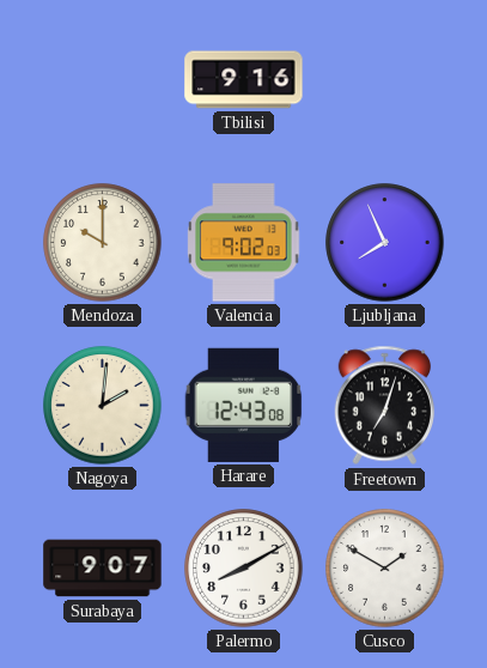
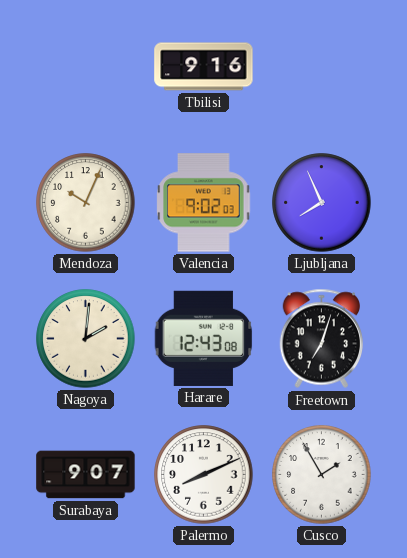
Mendoza: 10:00 -> 10:04
Palermo: 8:10 -> 8:11
Cusco: 1:50 -> 1:55
